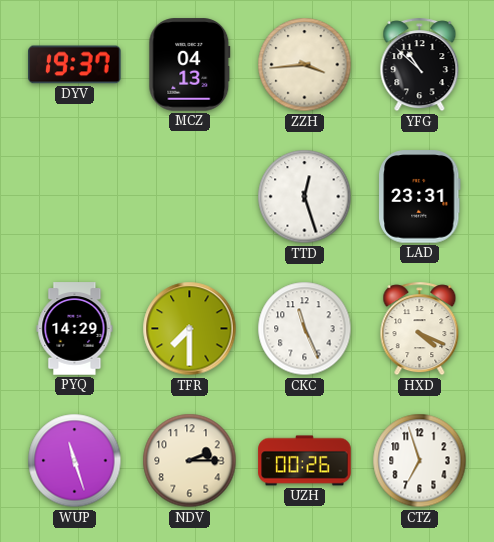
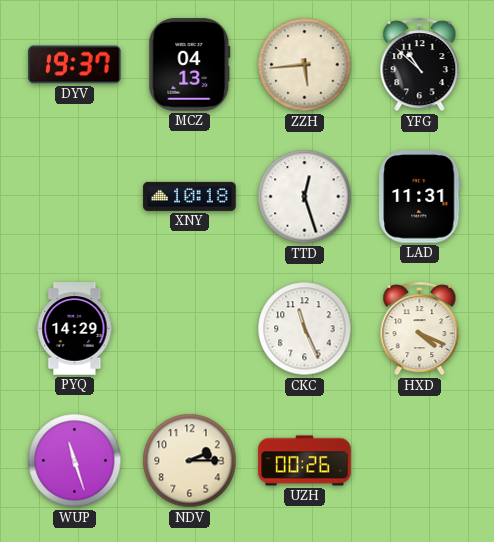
ZZH: 3:44 -> 5:44
XNY: none -> 10:18
LAD: 23:31 -> 11:31
TFR: 7:30 -> none
CTZ: 6:57 -> none
